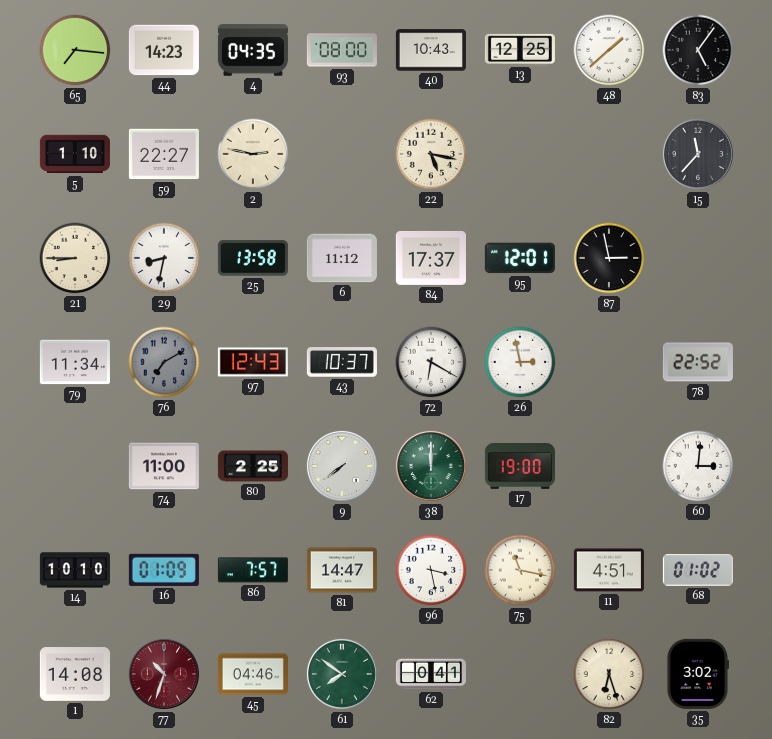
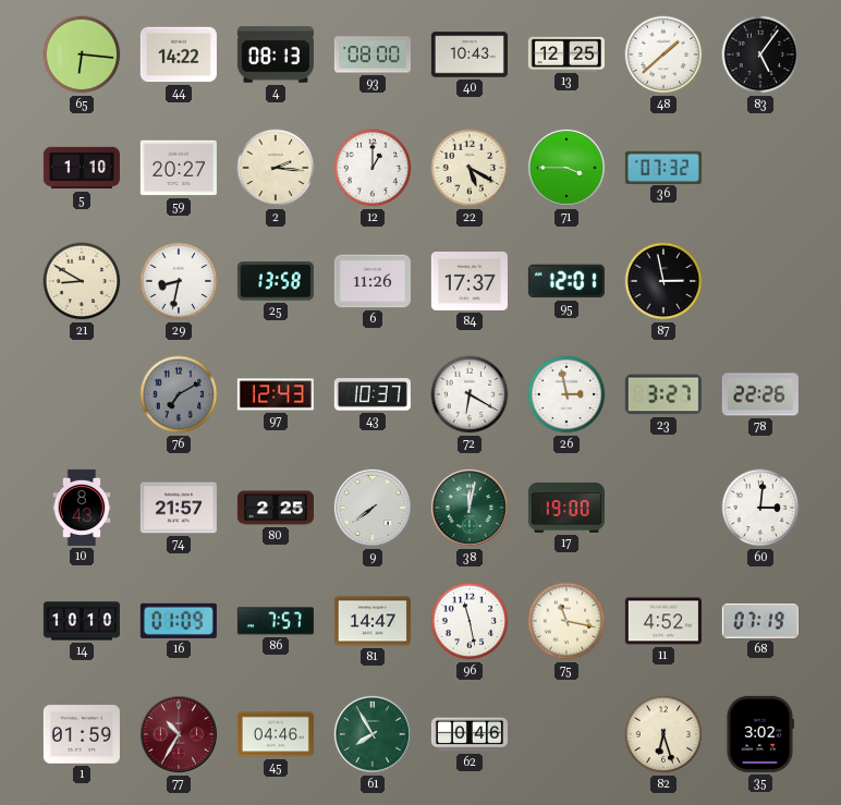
65: 7:16 -> 6:16
44: 14:23 -> 14:22
4: 04:35 -> 08:13
59: 22:27 -> 20:27
2: 2:47 -> 2:16
12: none -> 1:00
22: 5:17 -> 5:20
71: none -> 3:45
36: none -> 07:32
15: 11:37 -> none
21: 8:45 -> 8:50
6: 11:12 -> 11:26
79: 11:34 -> none
23: none -> 3:27
78: 22:52 -> 22:26
10: none -> 8:43
74: 11:00 -> 21:57
38: 12:00 -> 12:02
96: 3:28 -> 11:28
11: 4:51 -> 4:52
68: 01:02 -> 07:19
1: 14:08 -> 01:59
77: 10:33 -> 10:35
61: 7:51 -> 7:55
62: 0:41 -> 0:46
